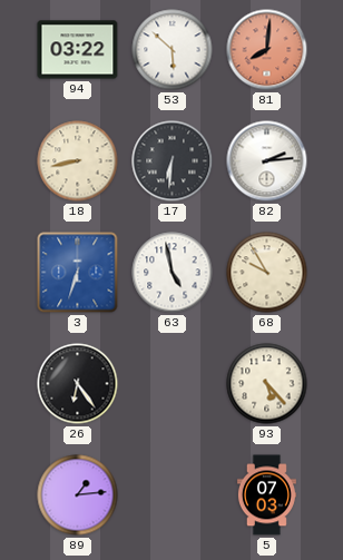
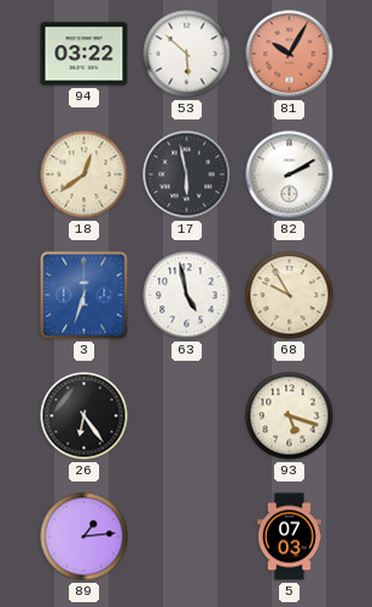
81: 8:01 -> 10:05
18: 8:43 -> 12:39
17: 6:31 -> 5:58
82: 2:14 -> 2:10
93: 5:23 -> 5:18
